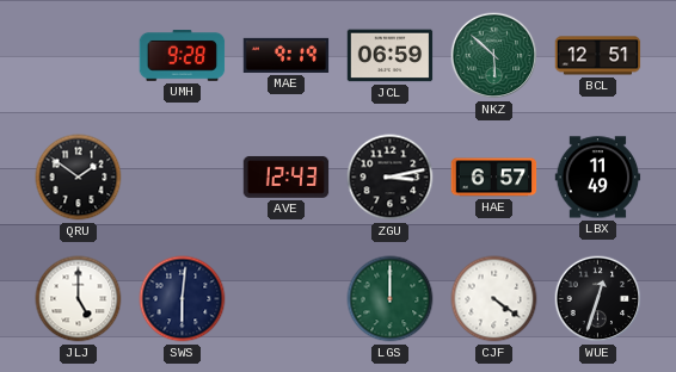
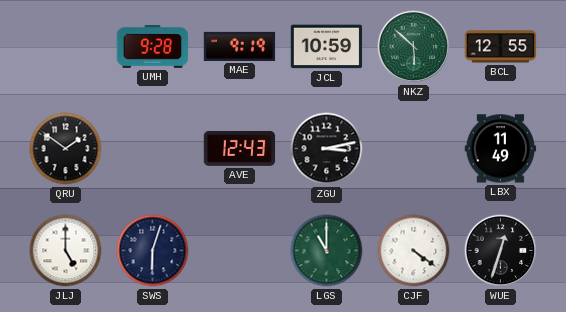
JCL: 06:59 -> 10:59
BCL: 12:51 -> 12:55
HAE: 6:57 -> none
SWS: 6:01 -> 6:03
LGS: 12:00 -> 11:00
